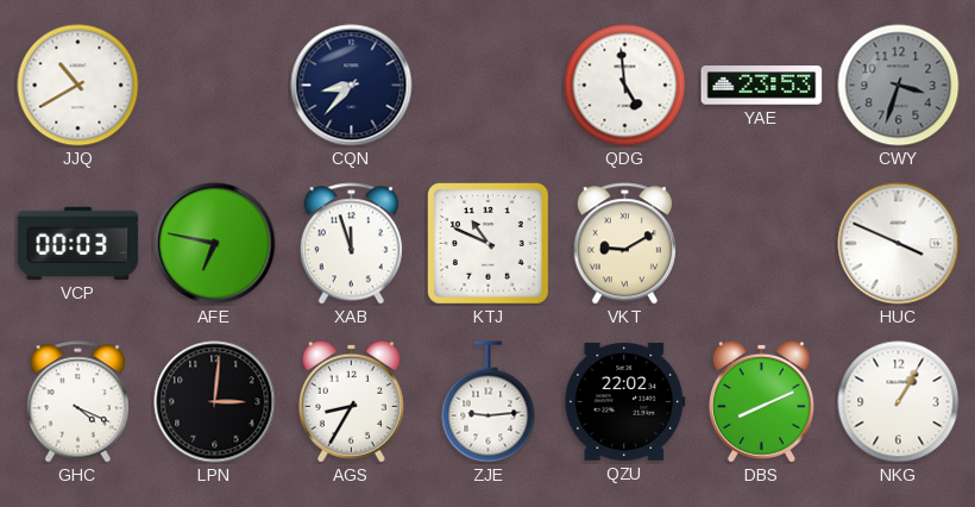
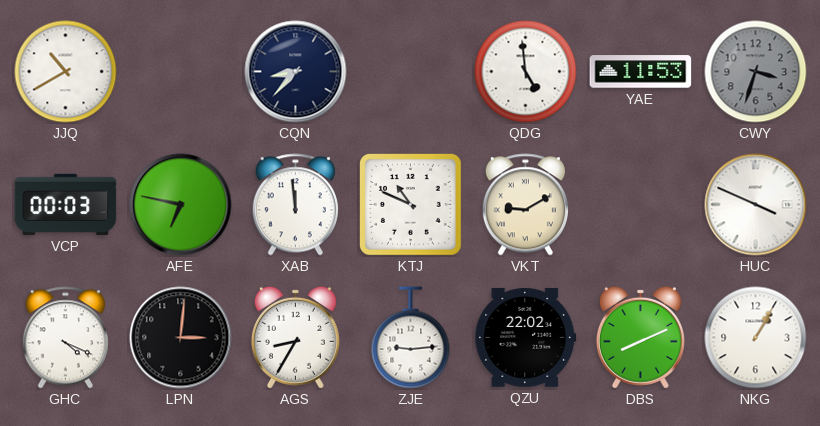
YAE: 23:53 -> 11:53
XAB: 11:57 -> 11:59
